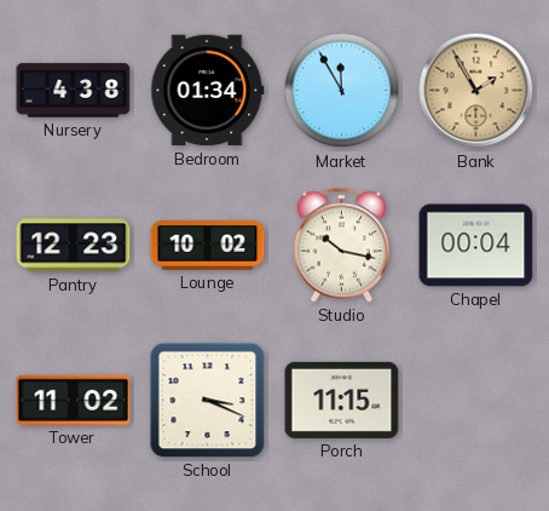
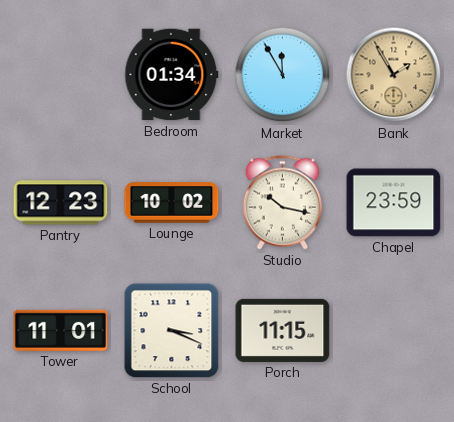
Nursery: 4:38 -> none
Chapel: 00:04 -> 23:59
Tower: 11:02 -> 11:01
